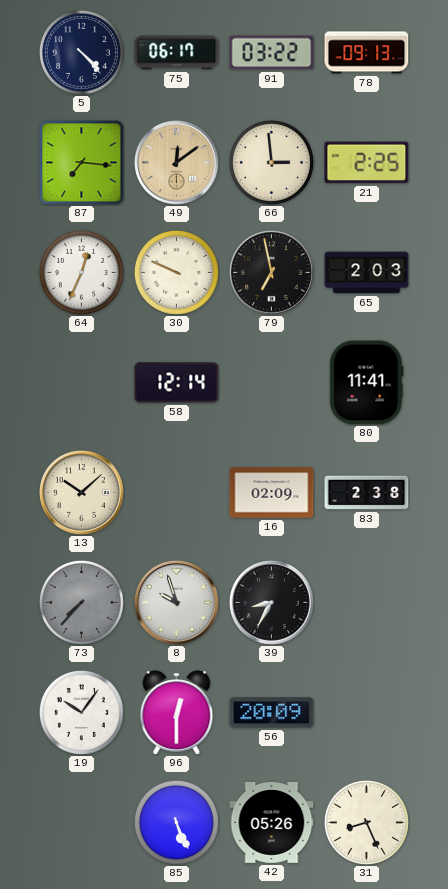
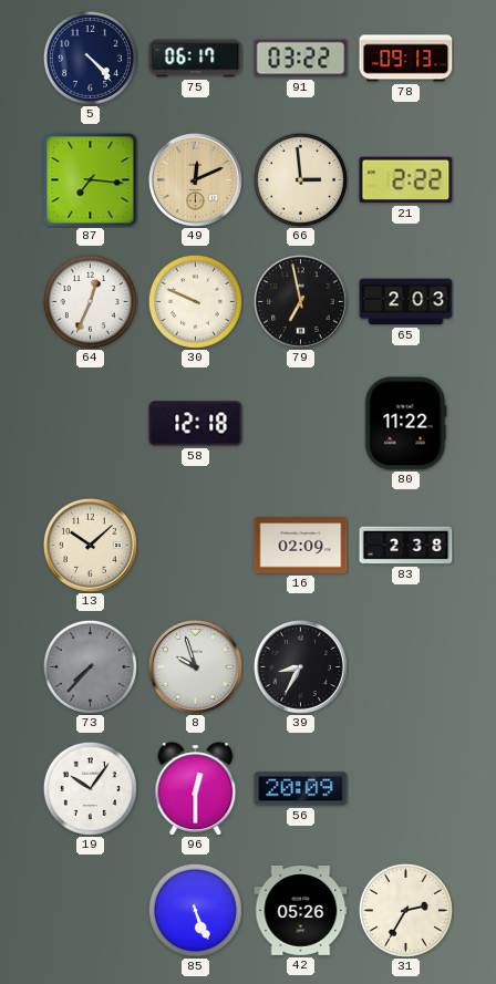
49: 12:09 -> 12:11
21: 2:25 -> 2:22
58: 12:14 -> 12:18
80: 11:41 -> 11:22
31: 8:26 -> 2:35
